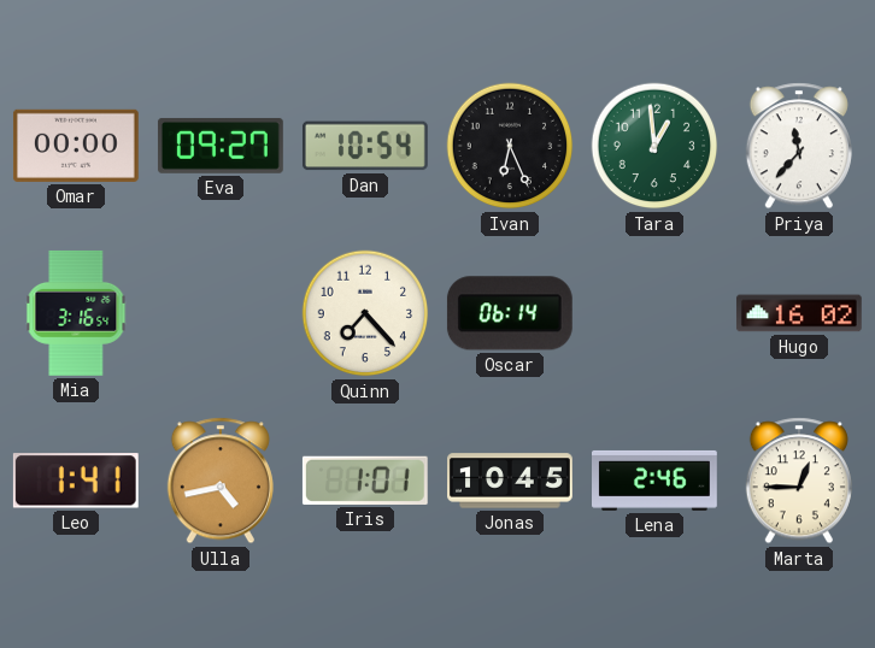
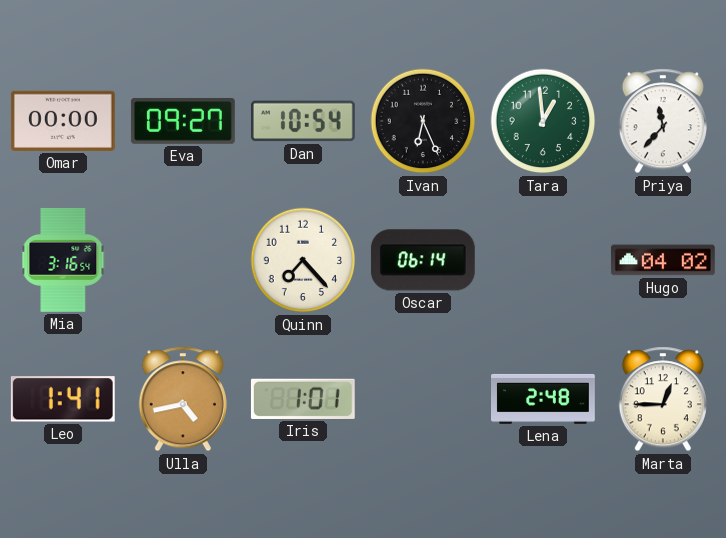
Hugo: 16:02 -> 04:02
Jonas: 10:45 -> none
Lena: 2:46 -> 2:48
